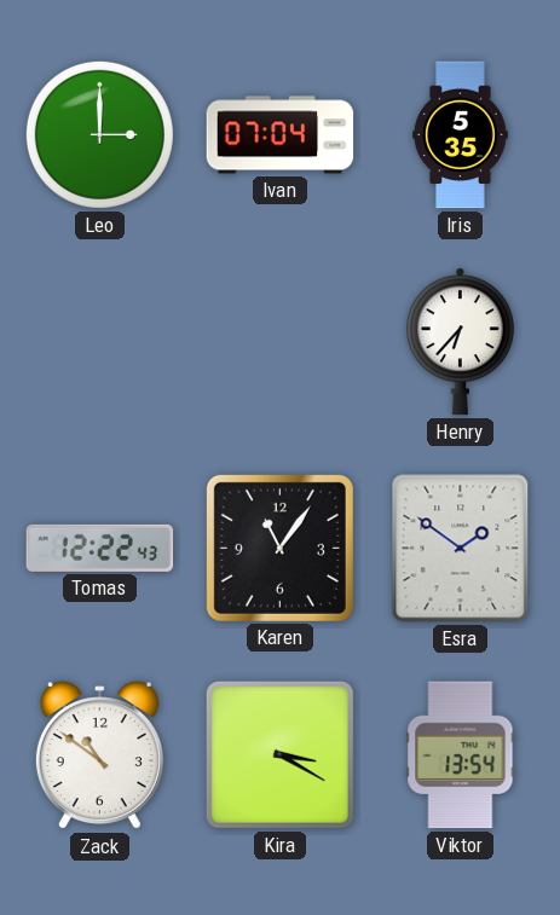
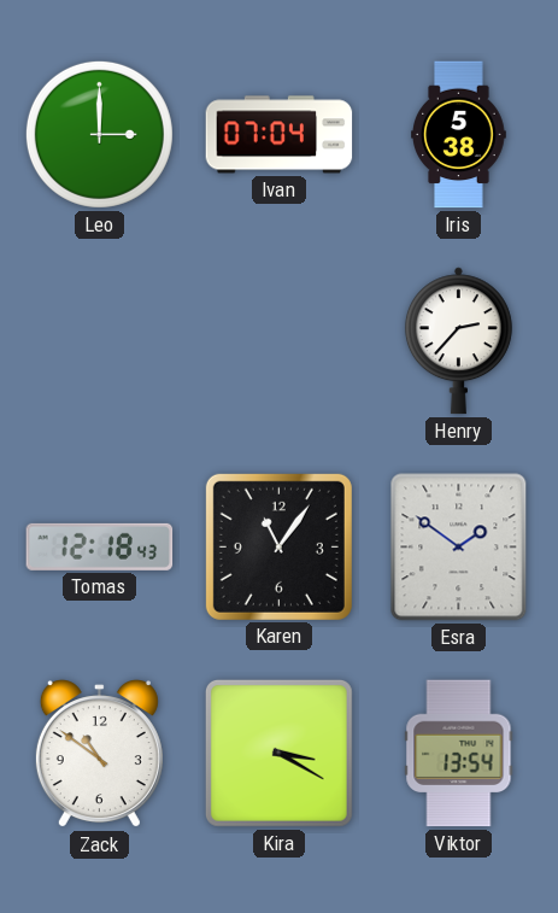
Iris: 5:35 -> 5:38
Henry: 6:37 -> 2:37
Tomas: 12:22 -> 12:18
